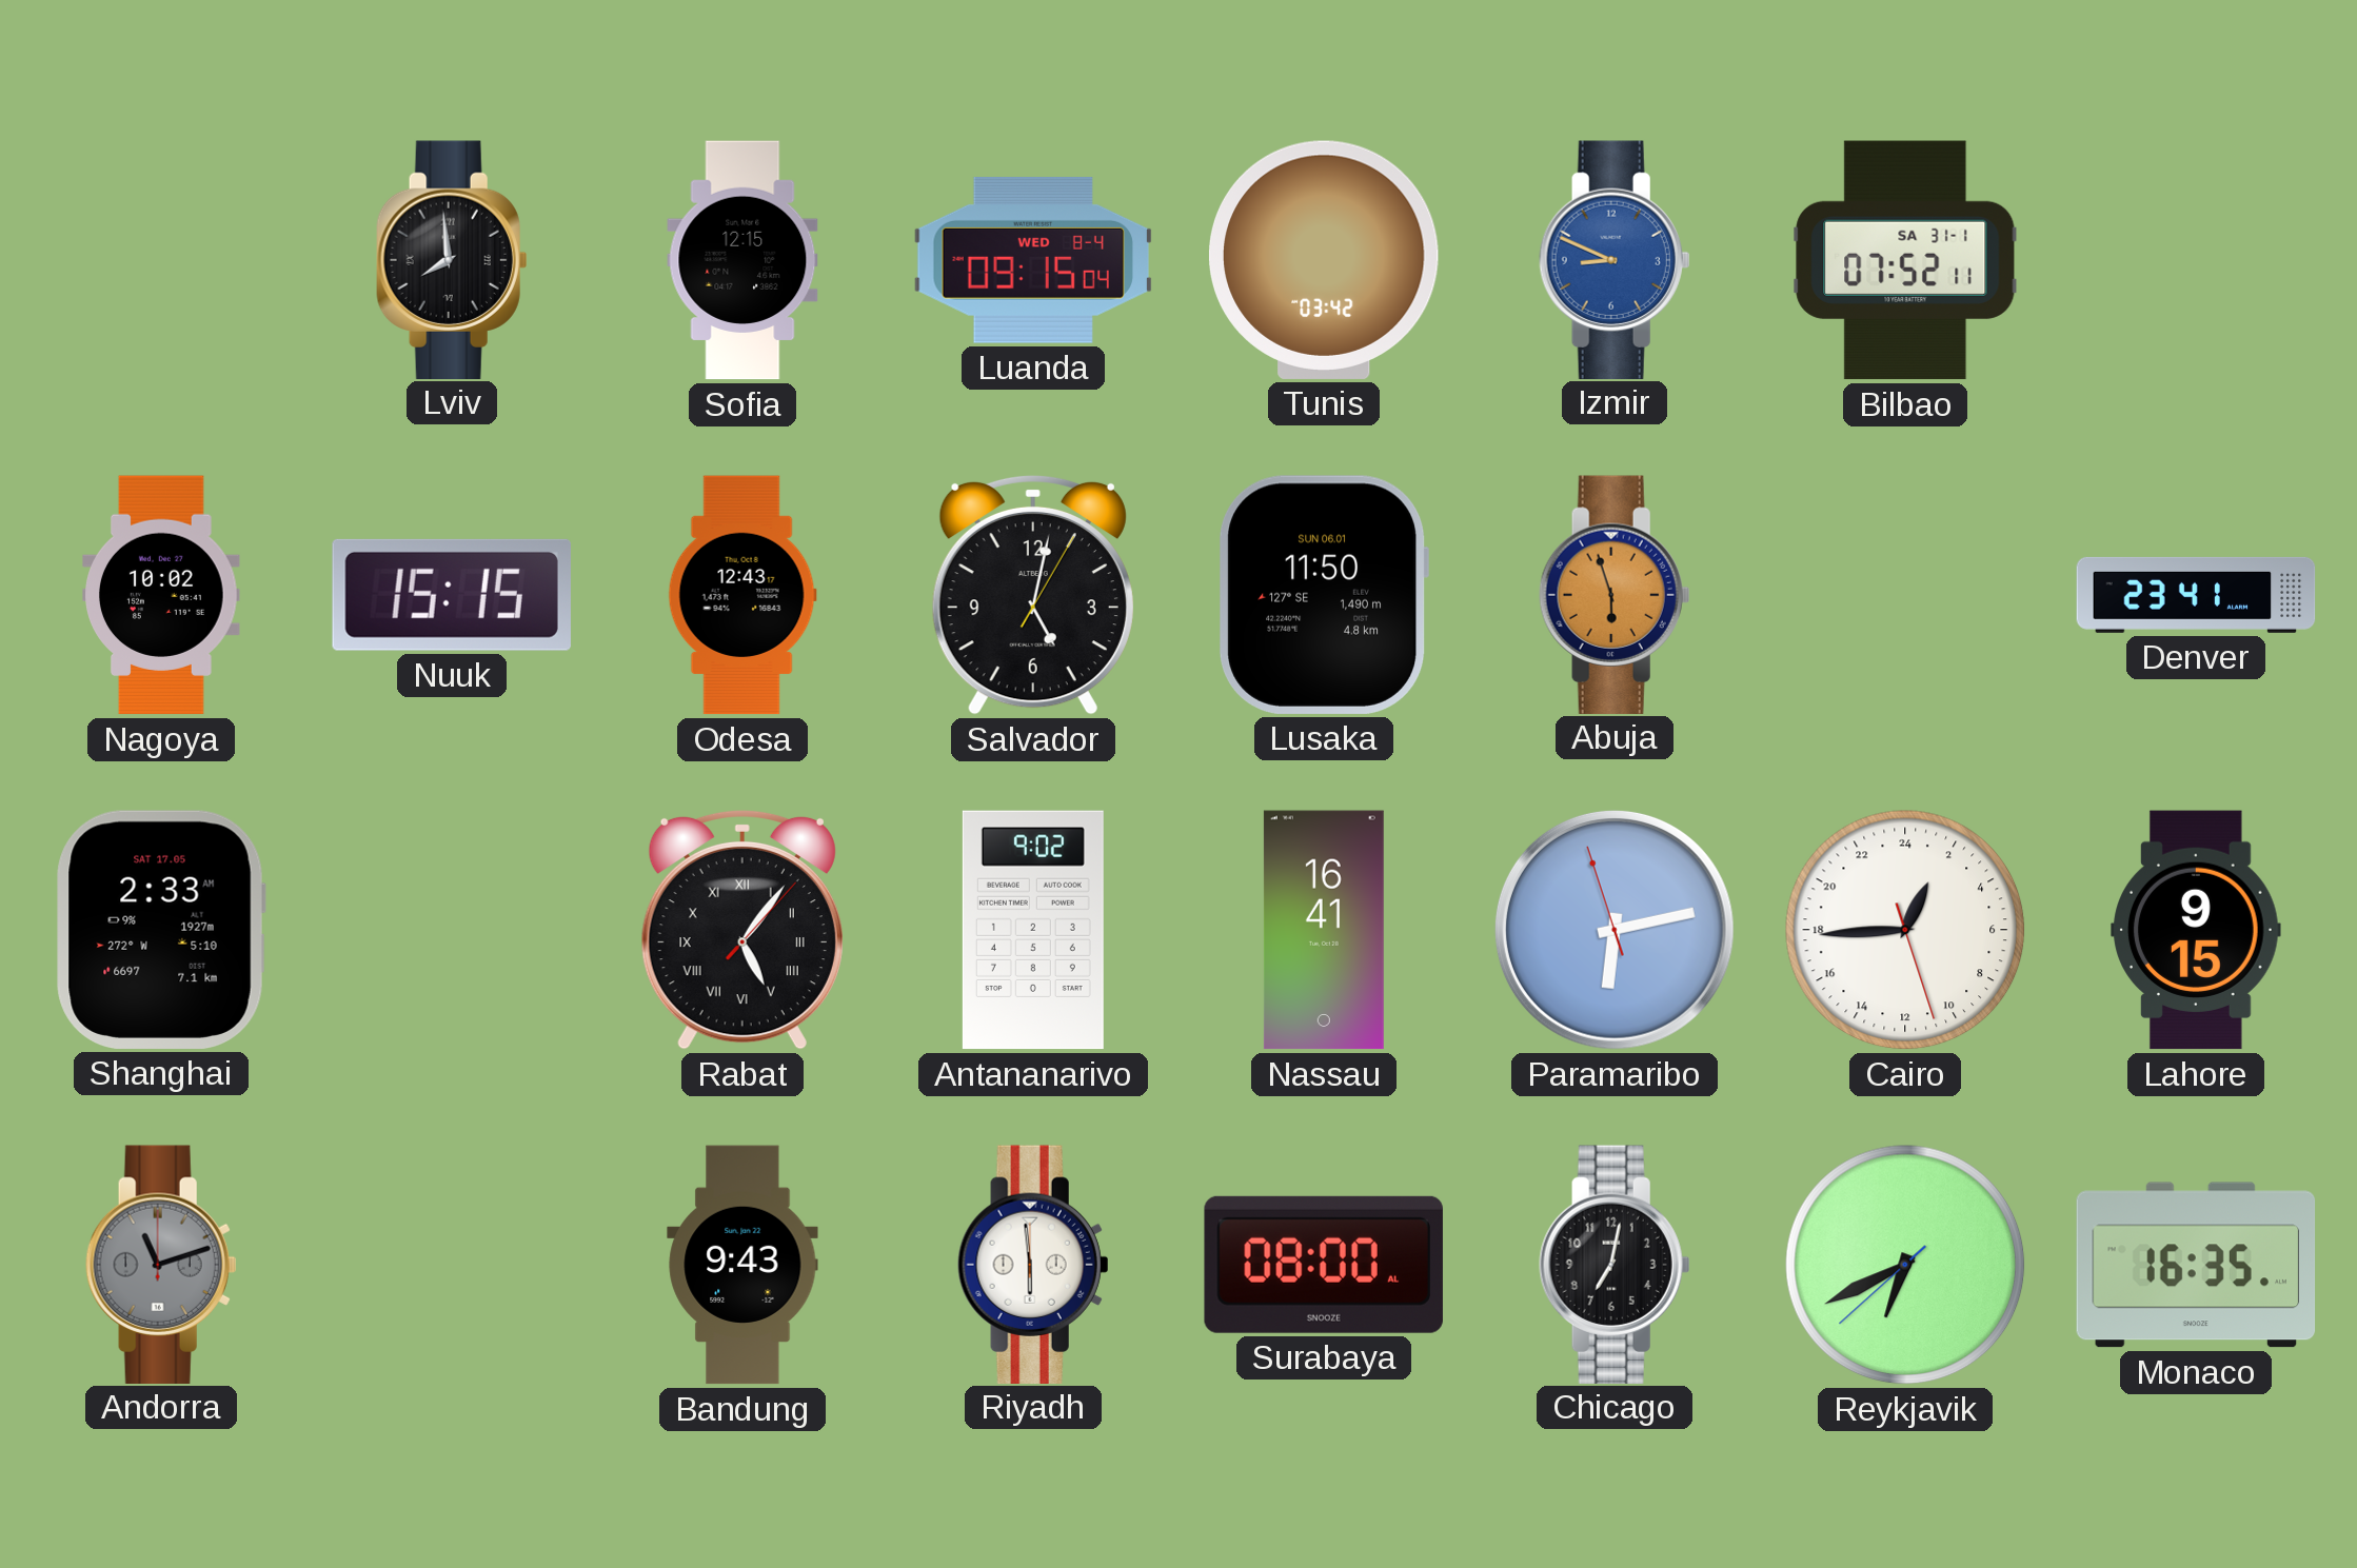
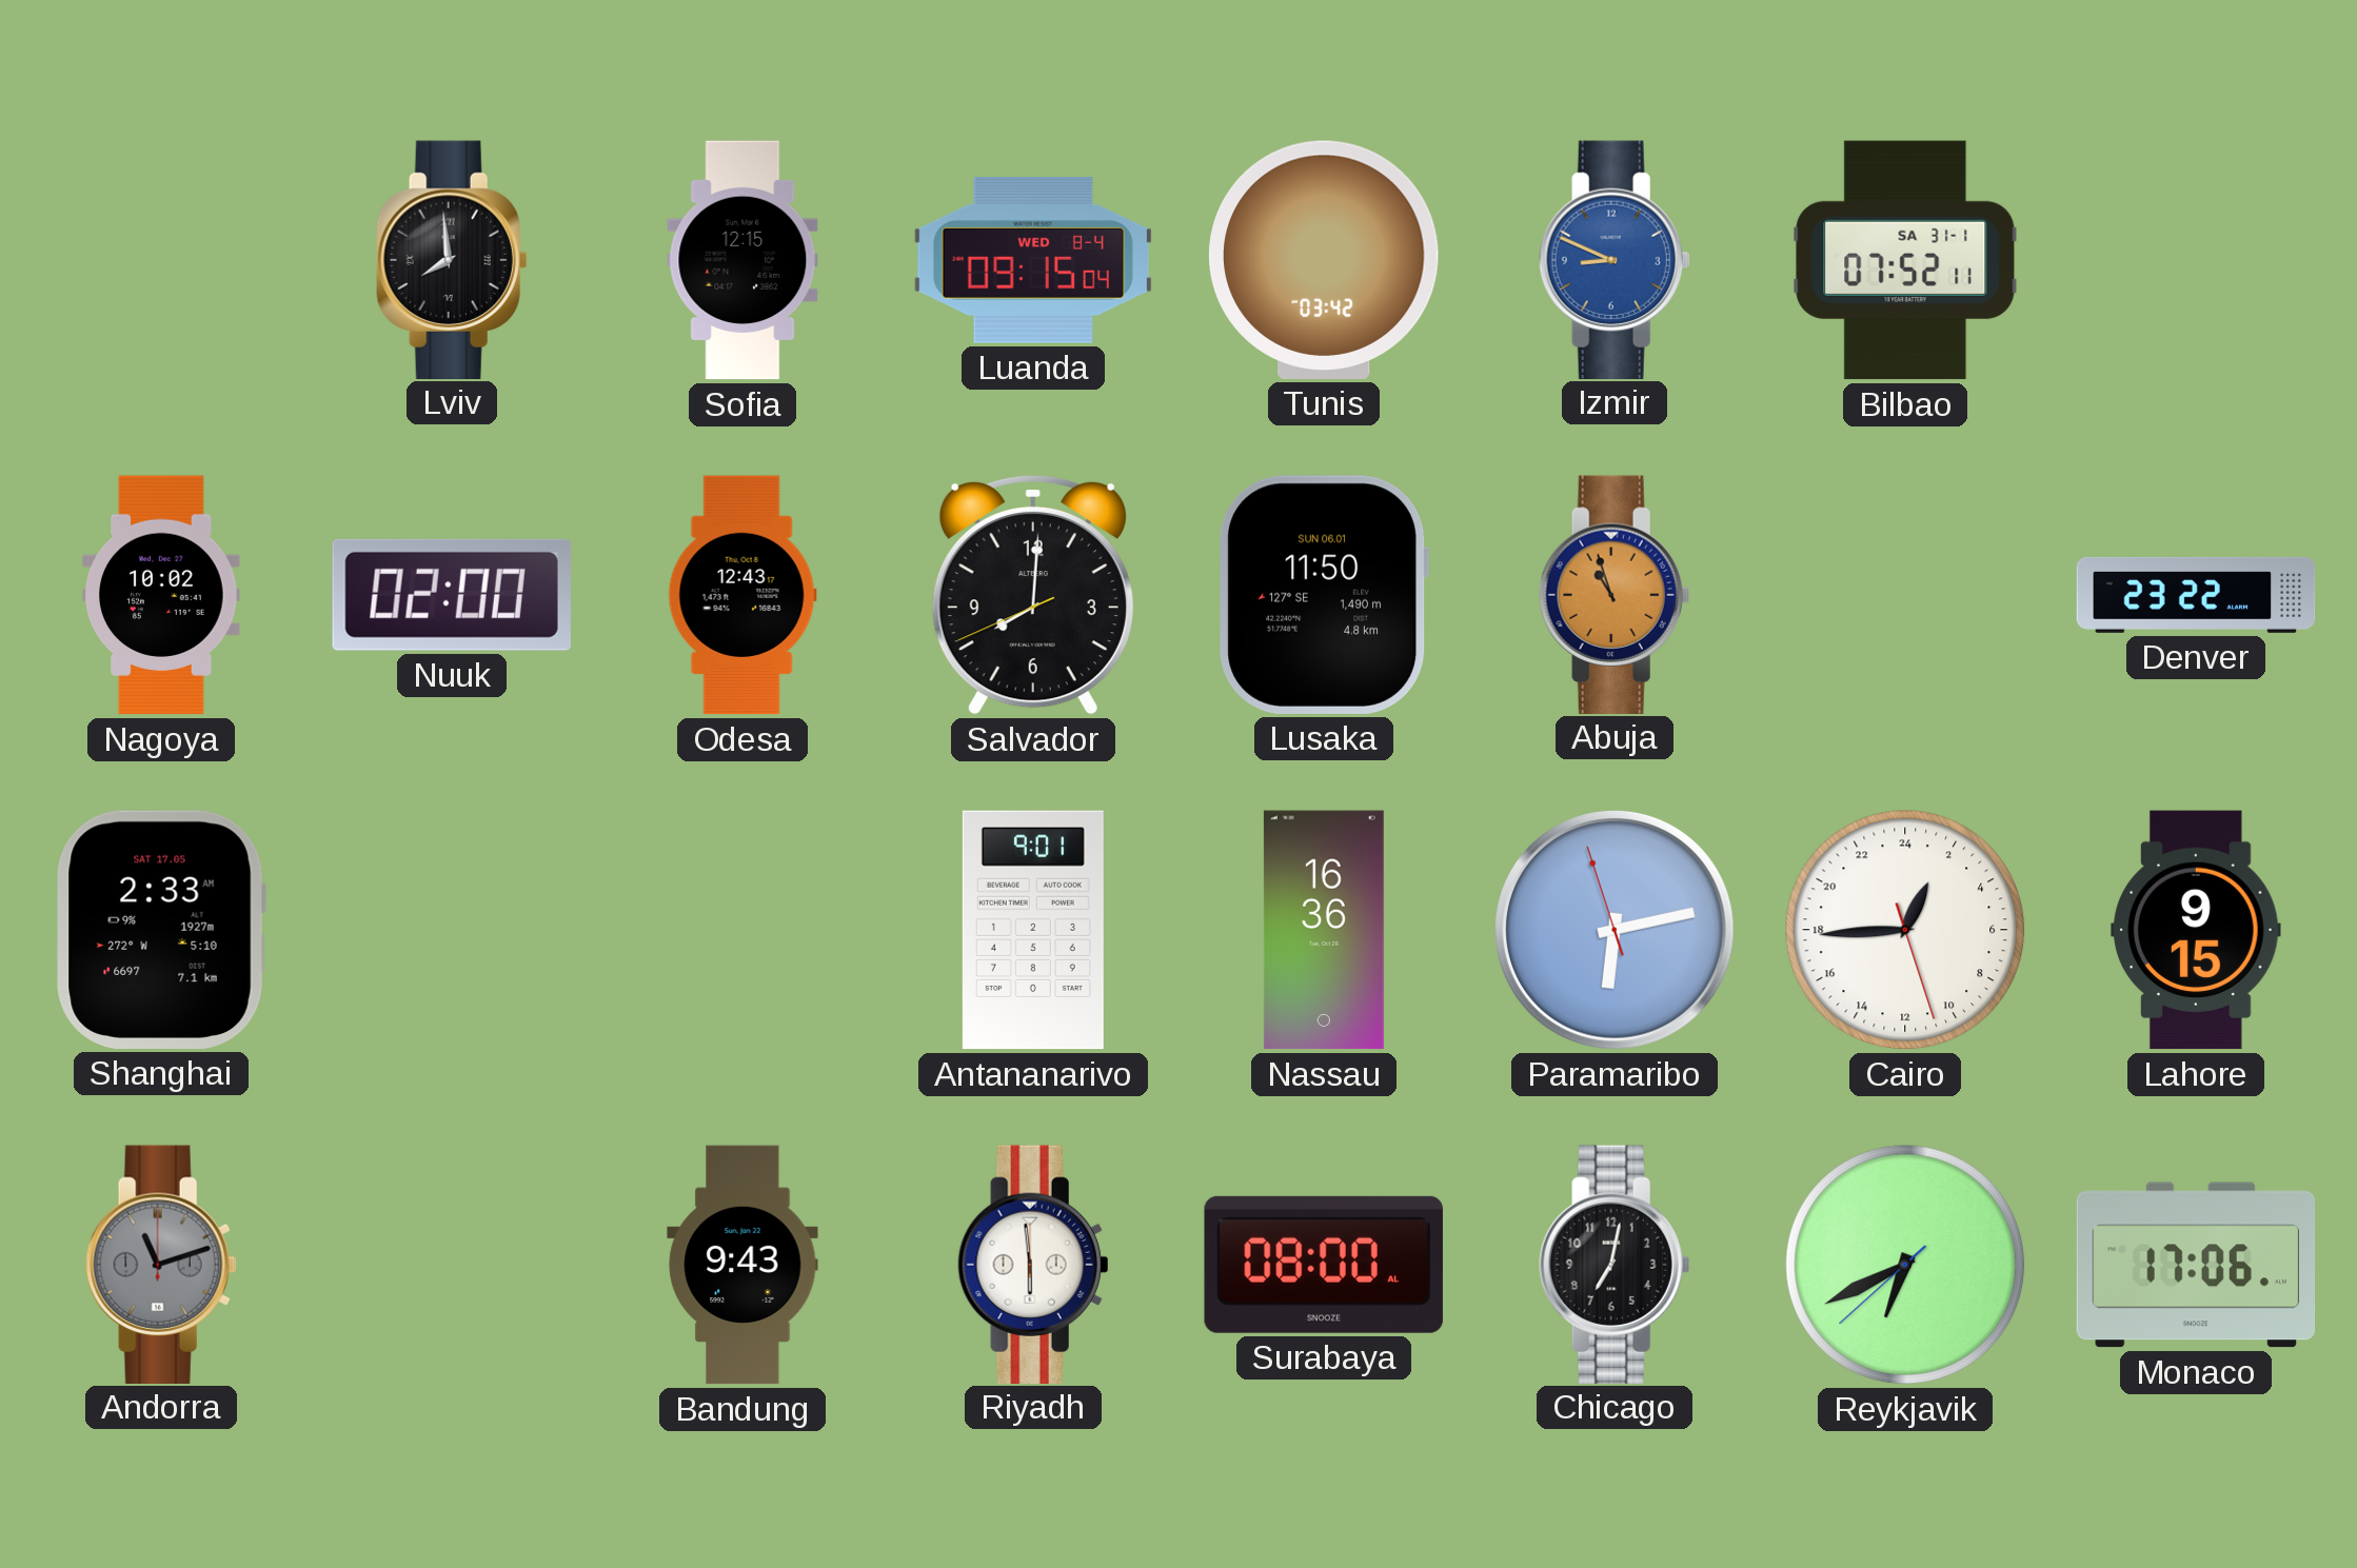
Nuuk: 15:15 -> 02:00
Salvador: 5:02 -> 8:00
Abuja: 5:57 -> 10:57
Denver: 23:41 -> 23:22
Rabat: 5:06 -> none
Antananarivo: 9:02 -> 9:01
Nassau: 16:41 -> 16:36
Monaco: 16:35 -> 17:06
